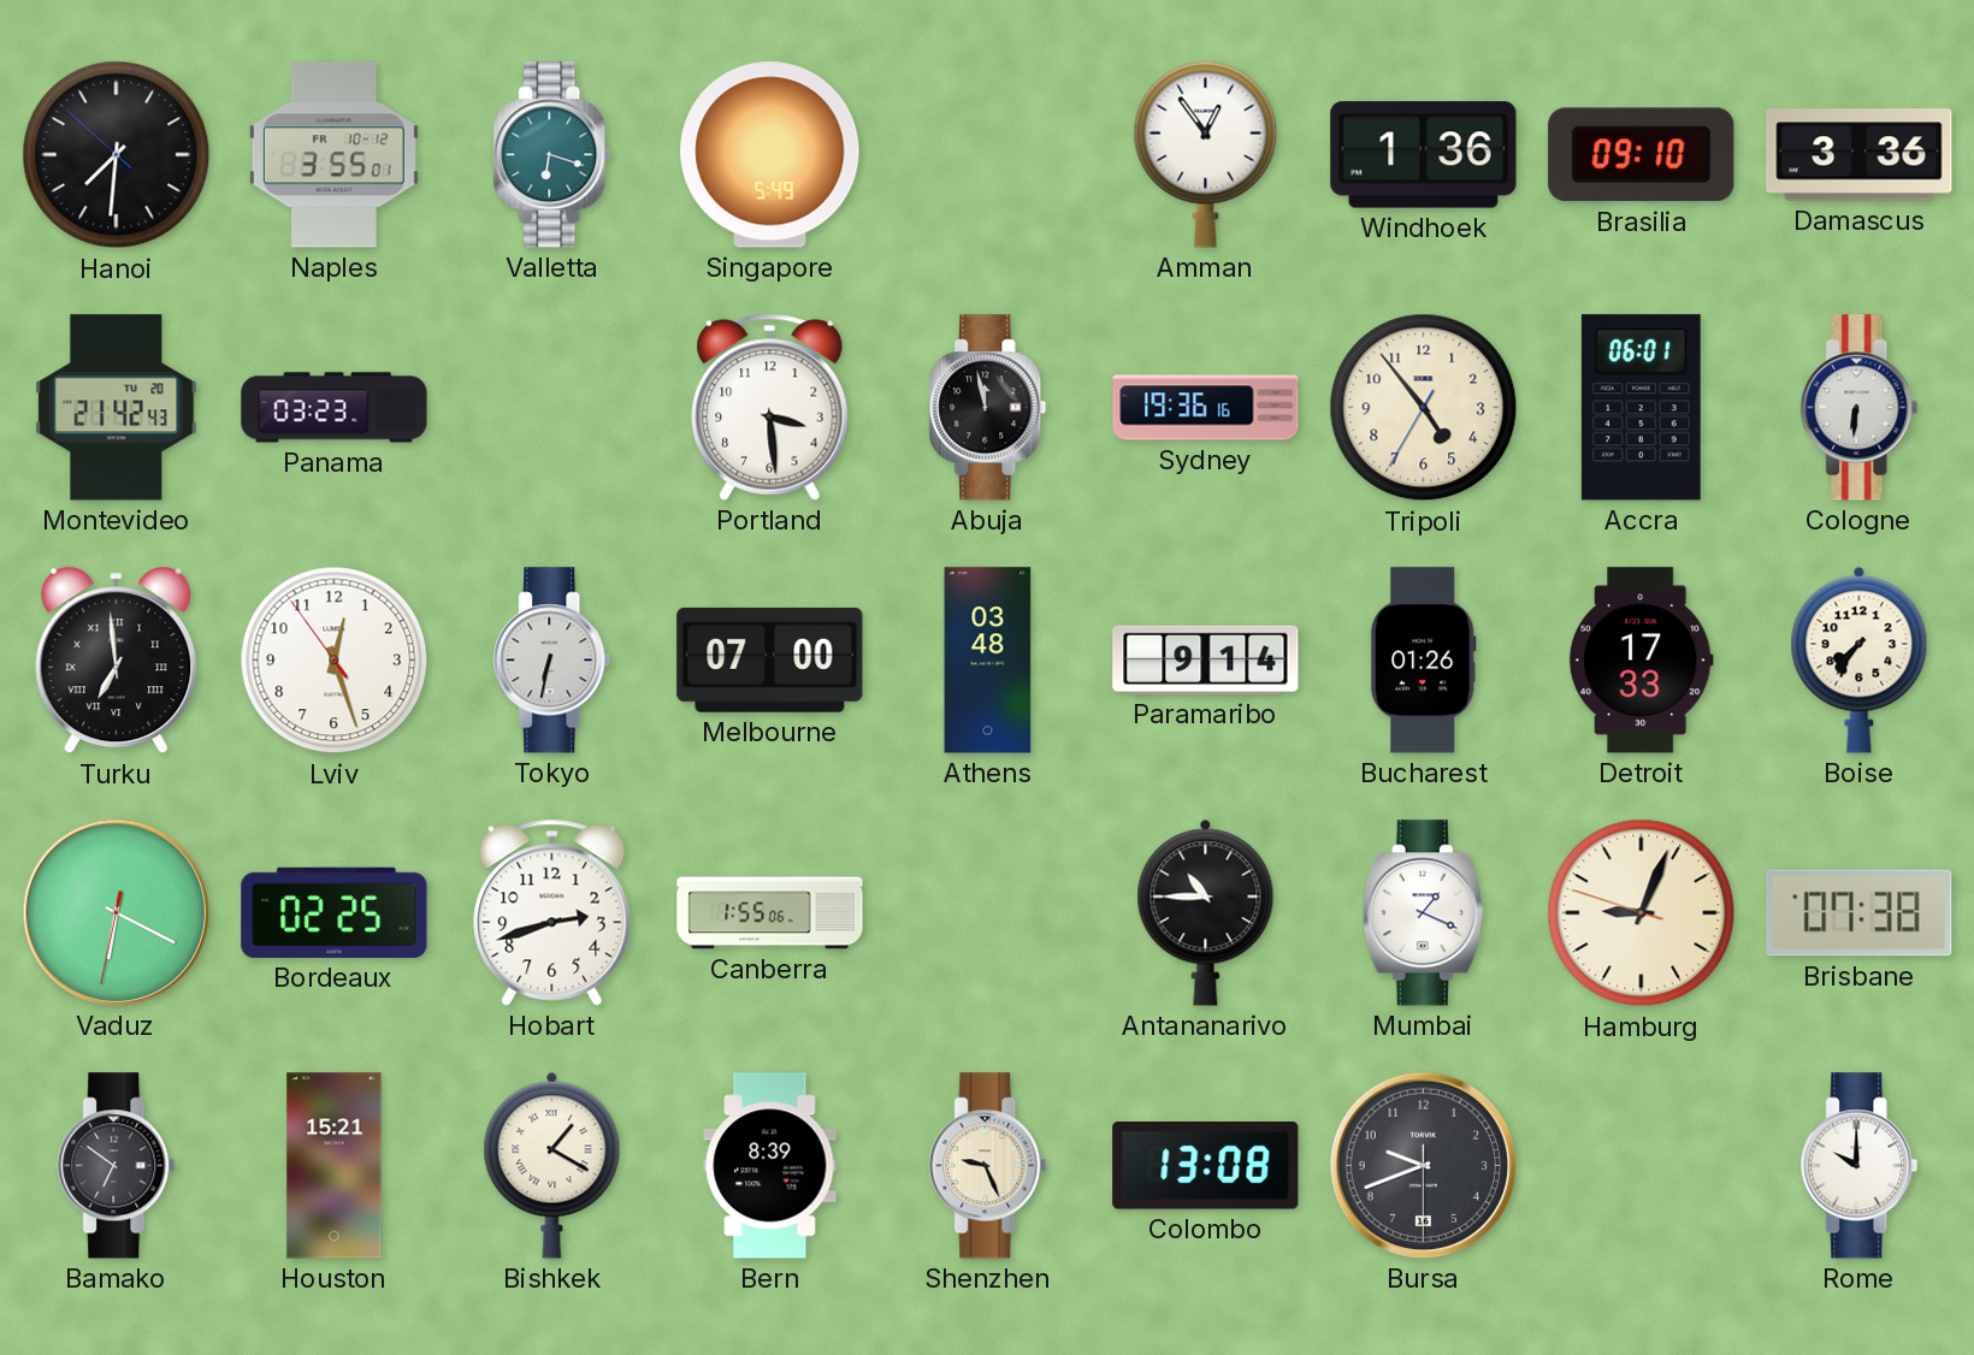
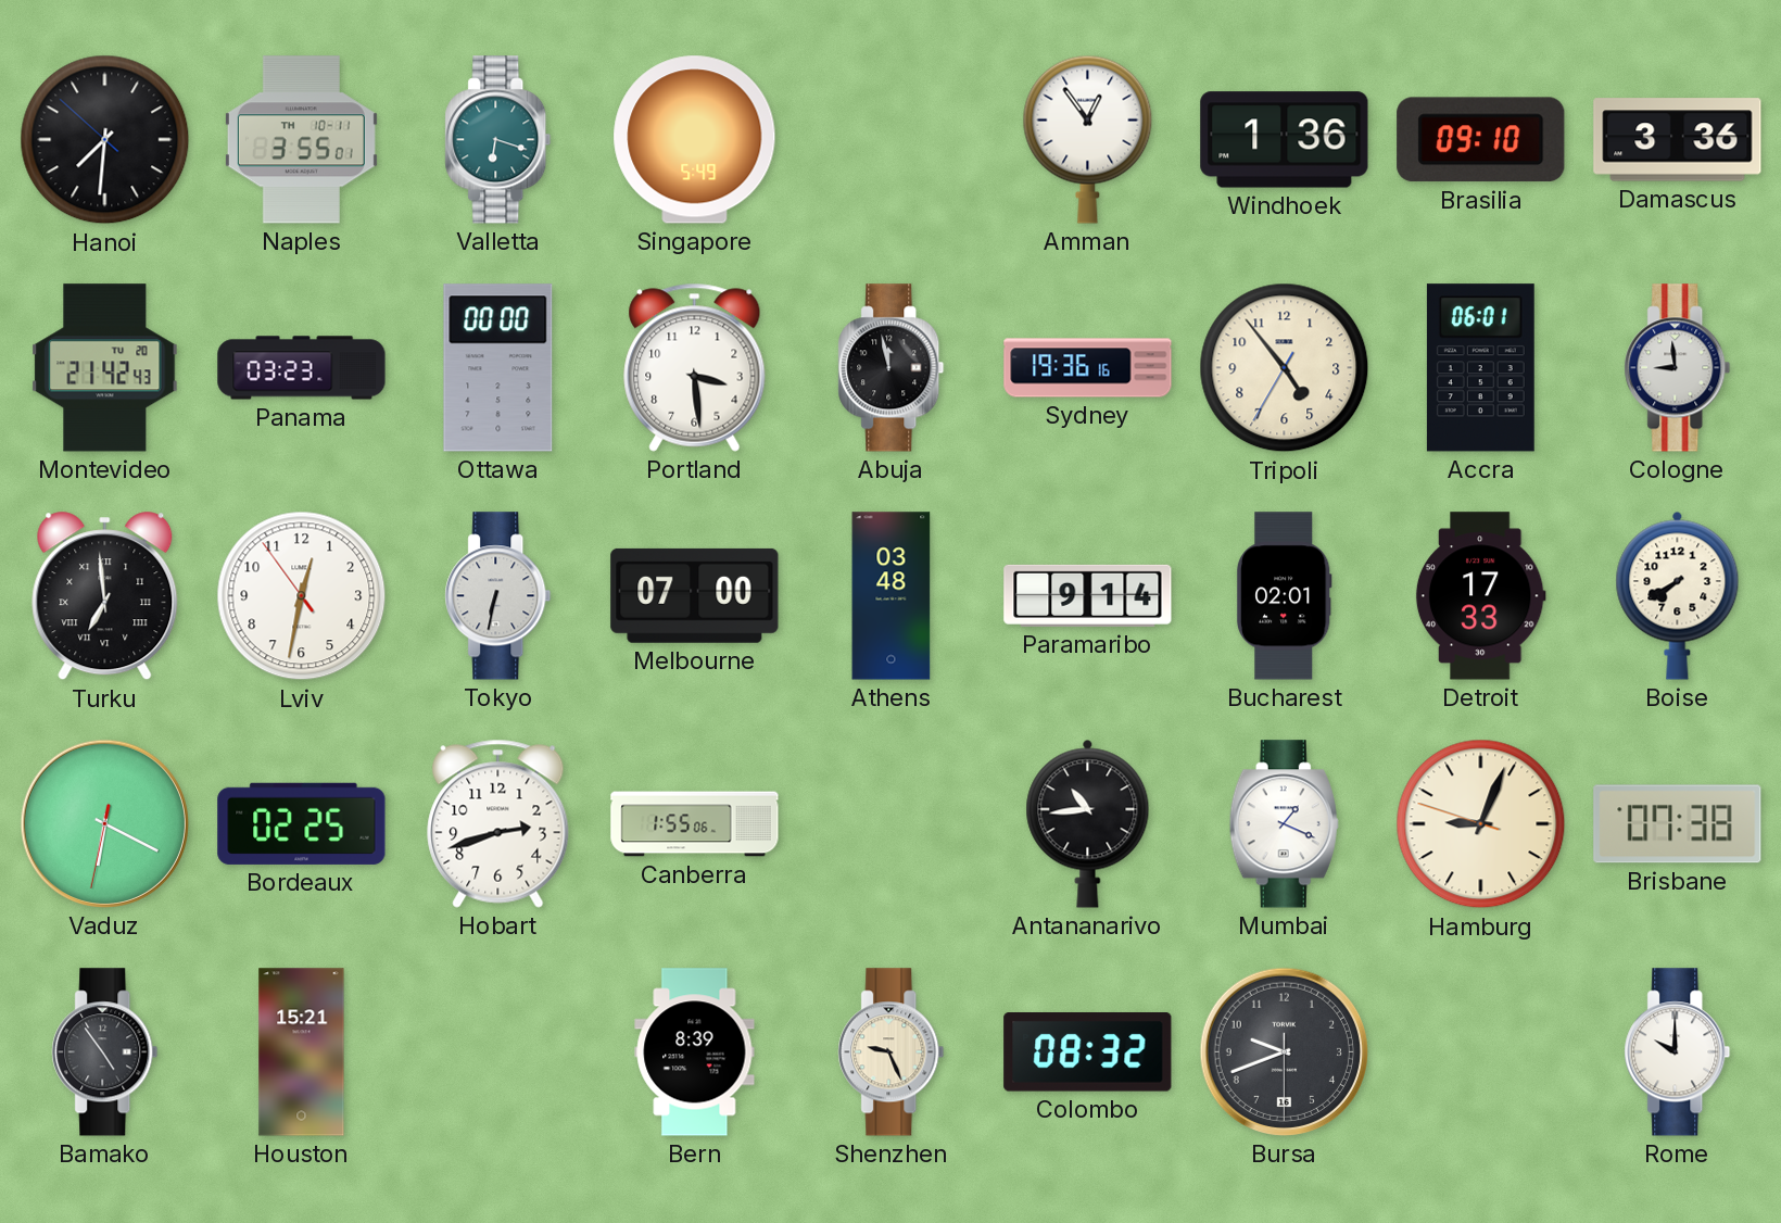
Naples date: FR 10-12 -> TH 10-11
Ottawa: none -> 00:00
Cologne: 6:31 -> 8:59
Lviv: 12:26 -> 12:31
Bucharest: 01:26 -> 02:01
Boise: 7:36 -> 7:40
Antananarivo: 10:45 -> 10:44
Bamako: 6:51 -> 4:54
Bishkek: 1:20 -> none
Colombo: 13:08 -> 08:32
